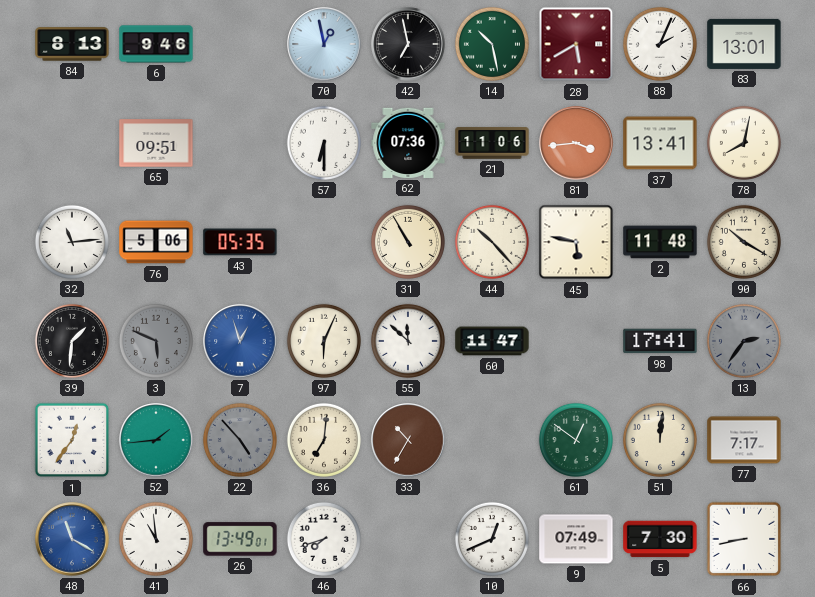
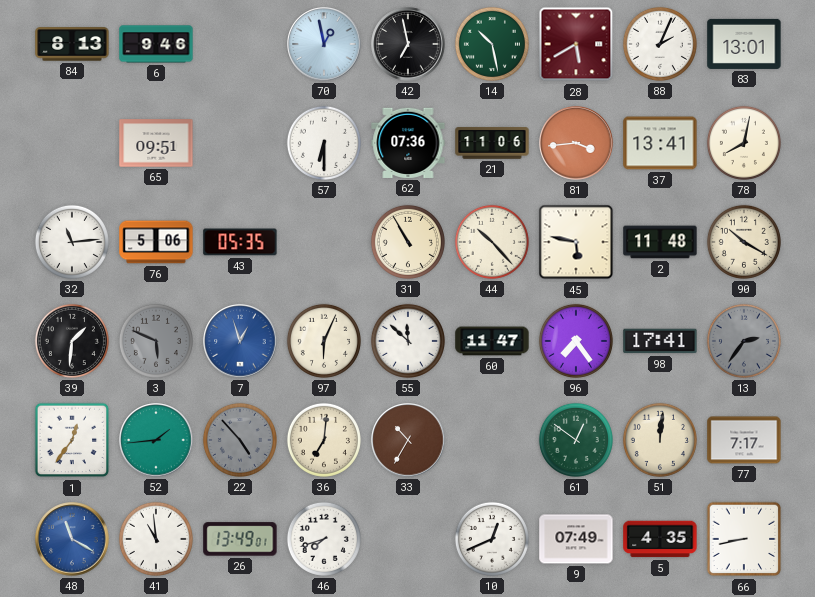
96: none -> 7:24
5: 7:30 -> 4:35
